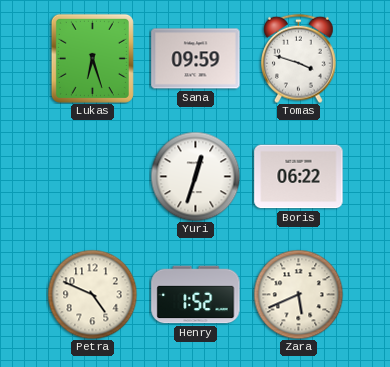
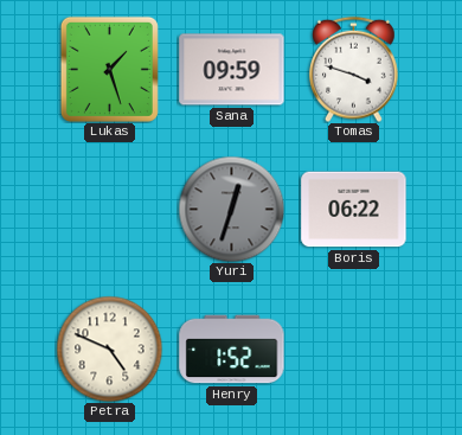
Lukas: 6:27 -> 1:27
Yuri dial: white -> grey
Zara: 5:41 -> none
